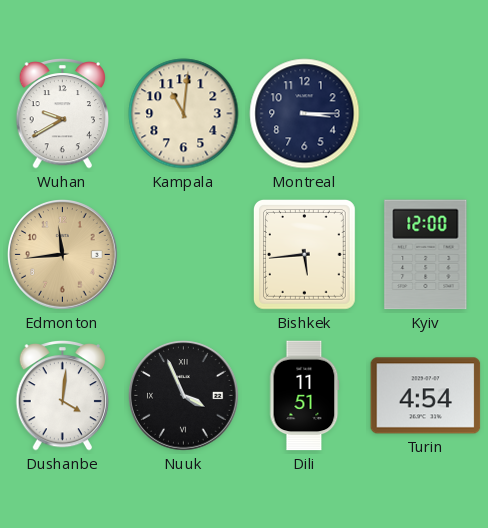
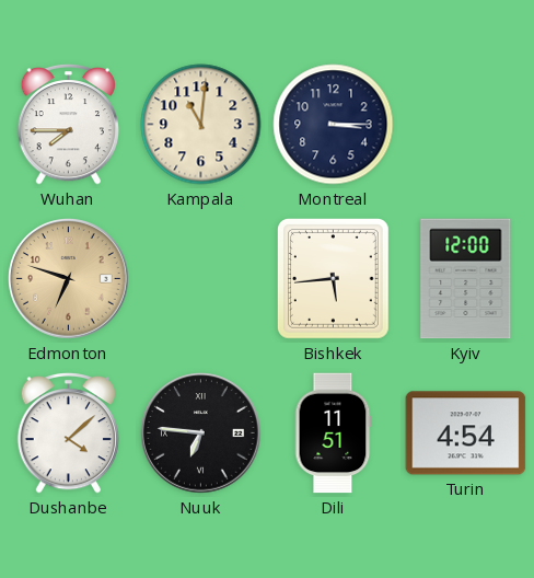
Wuhan: 9:40 -> 7:45
Edmonton: 11:44 -> 6:48
Dushanbe: 4:01 -> 4:08
Nuuk: 3:56 -> 6:46
